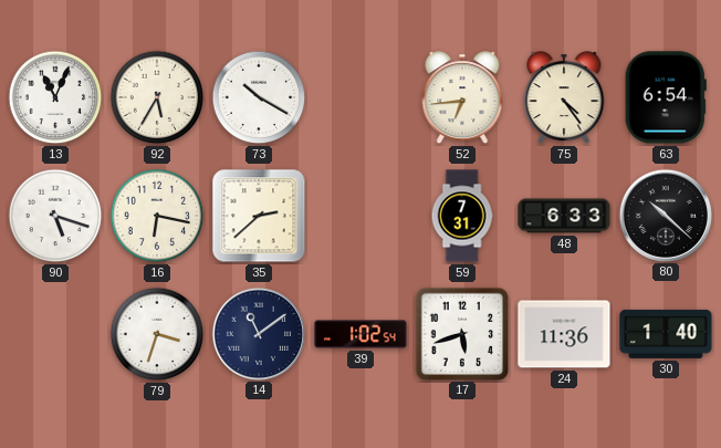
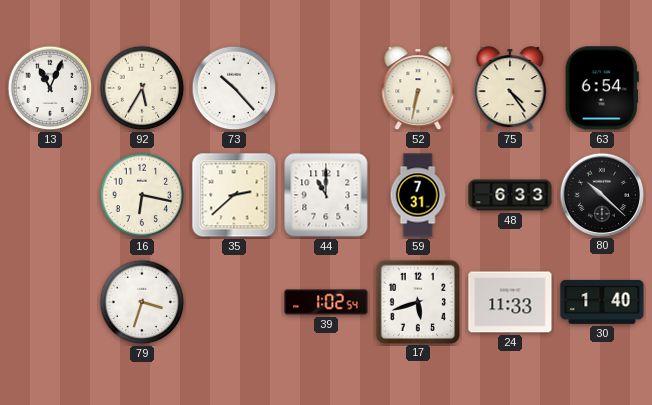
73: 10:20 -> 10:23
52: 6:44 -> 6:32
90: 5:18 -> none
44: none -> 11:00
14: 11:09 -> none
24: 11:36 -> 11:33
